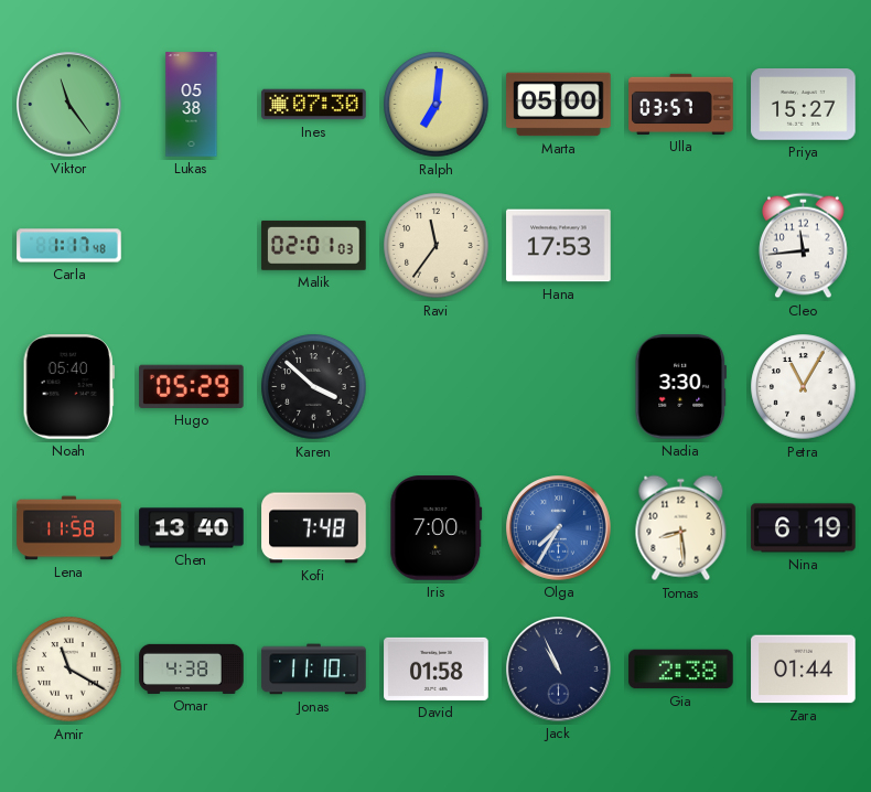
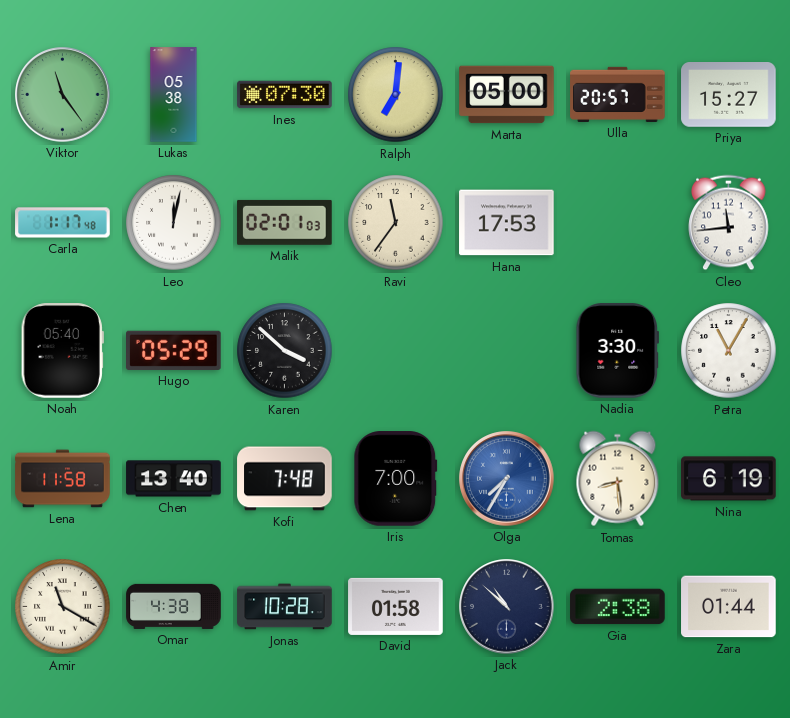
Ulla: 03:57 -> 20:57
Leo: none -> 12:02
Jonas: 11:10 -> 10:28
Jack: 10:56 -> 10:52
